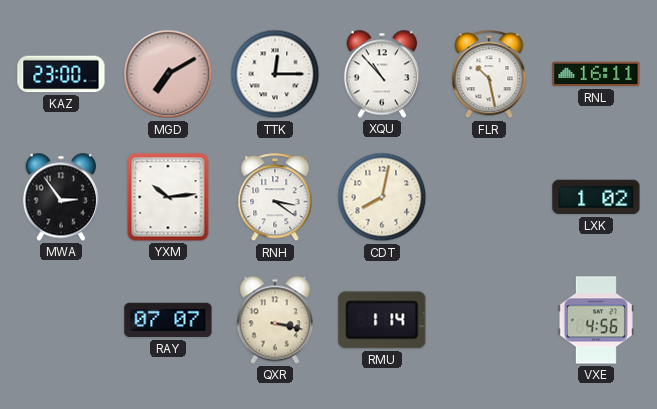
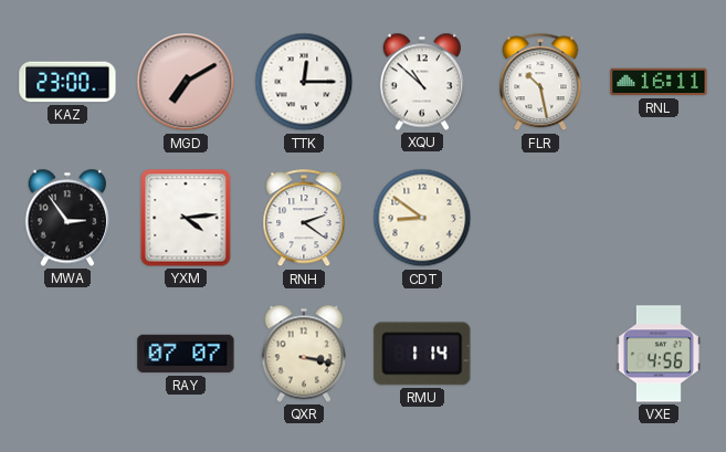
XQU: 10:53 -> 10:52
YXM: 10:14 -> 4:14
RNH: 3:21 -> 2:21
CDT: 8:02 -> 8:51
LXK: 1:02 -> none
